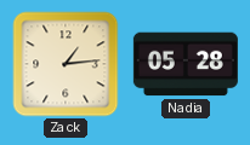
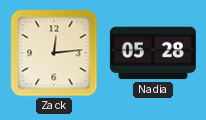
Zack: 1:14 -> 12:14
